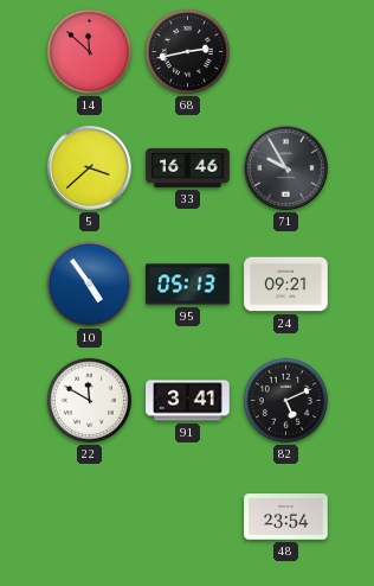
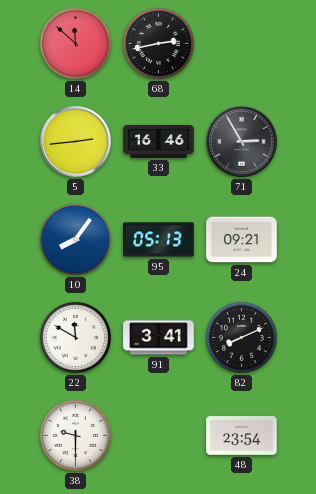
5: 3:38 -> 2:44
71: 9:55 -> 2:55
10: 4:54 -> 8:06
82: 5:11 -> 8:11
38: none -> 9:30
